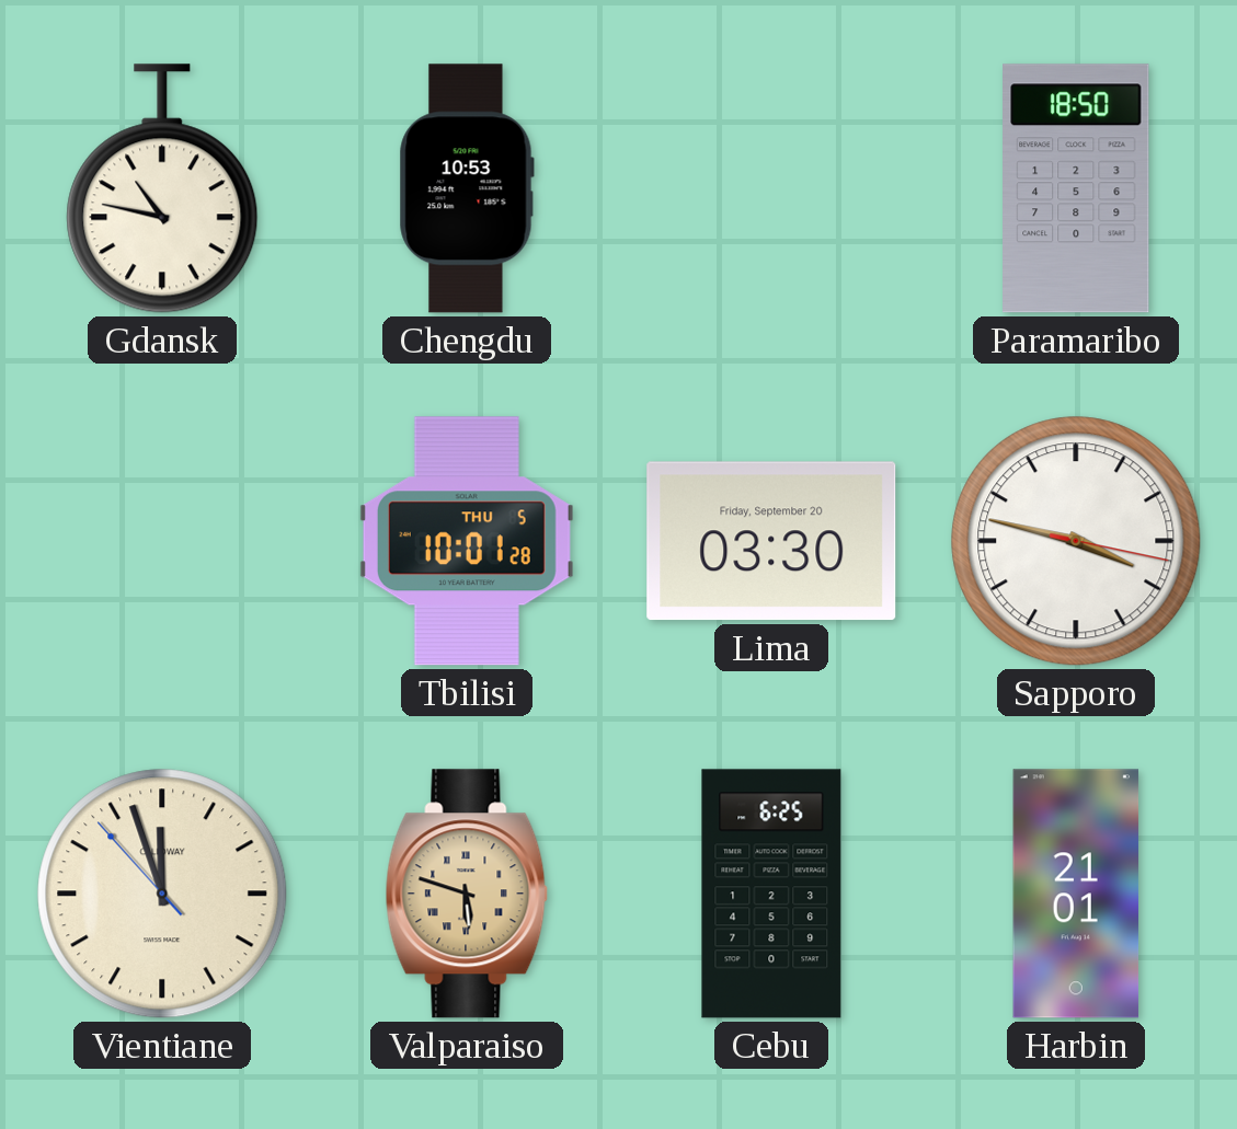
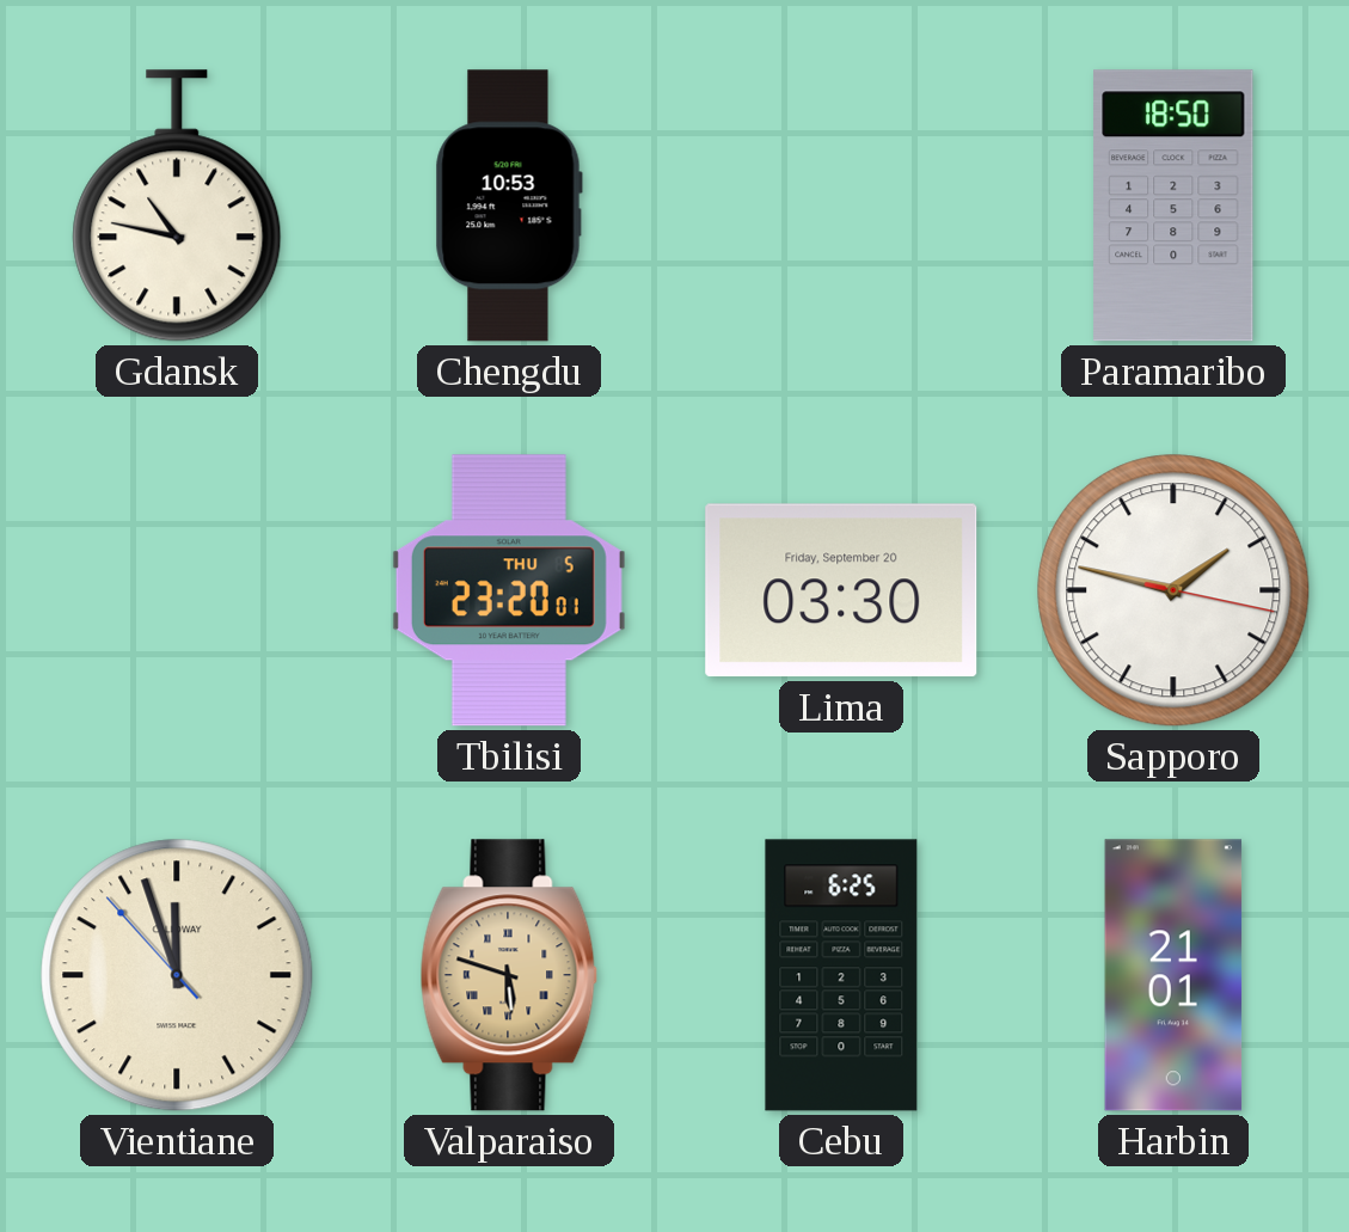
Tbilisi: 10:01 -> 23:20
Sapporo: 3:47 -> 1:47
